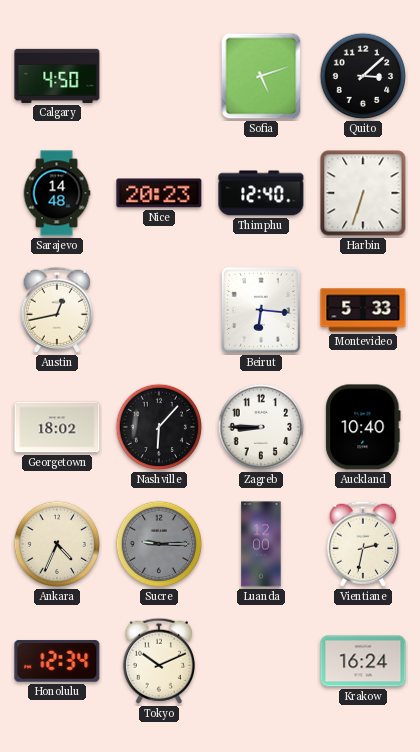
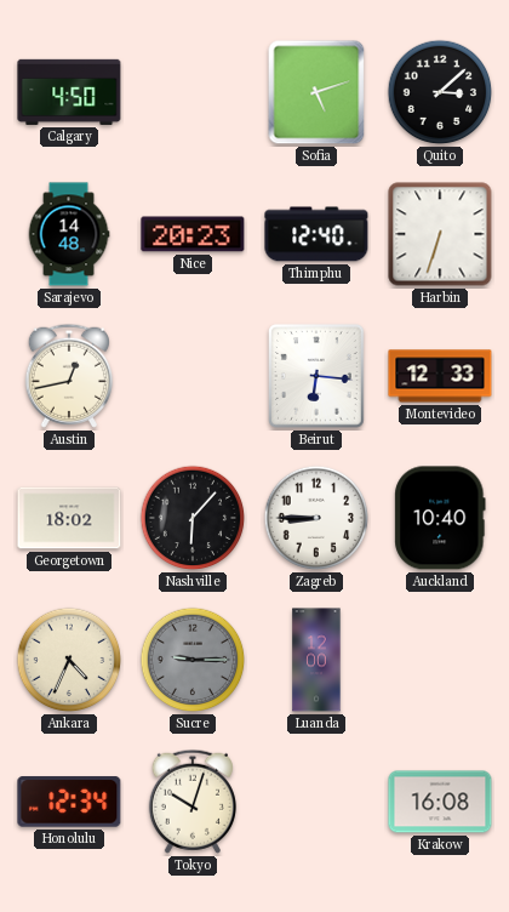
Montevideo: 5:33 -> 12:33
Vientiane: 2:32 -> none
Tokyo: 10:11 -> 10:03
Krakow: 16:24 -> 16:08
